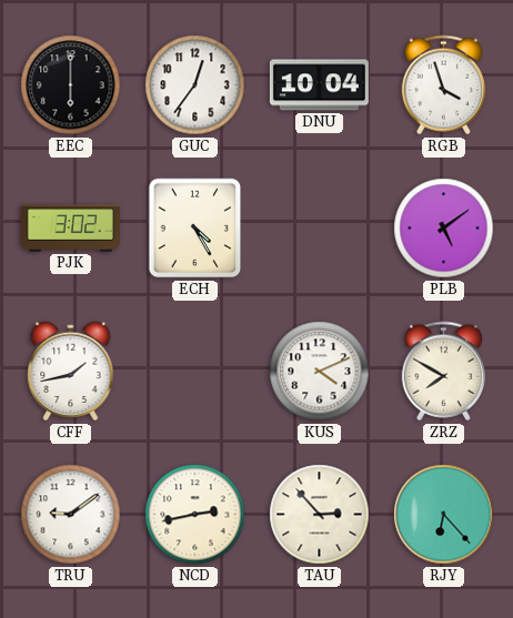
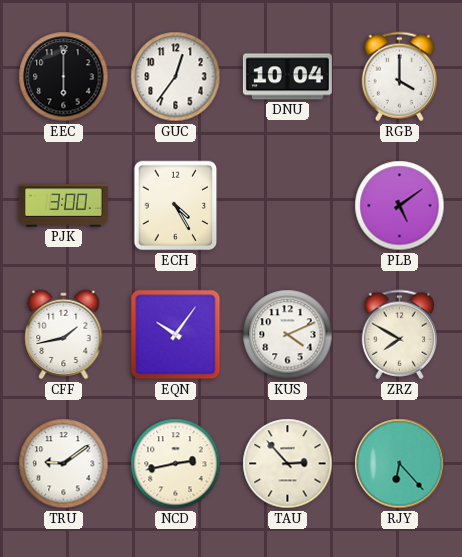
RGB: 3:57 -> 4:00
PJK: 3:02 -> 3:00
EQN: none -> 10:06
